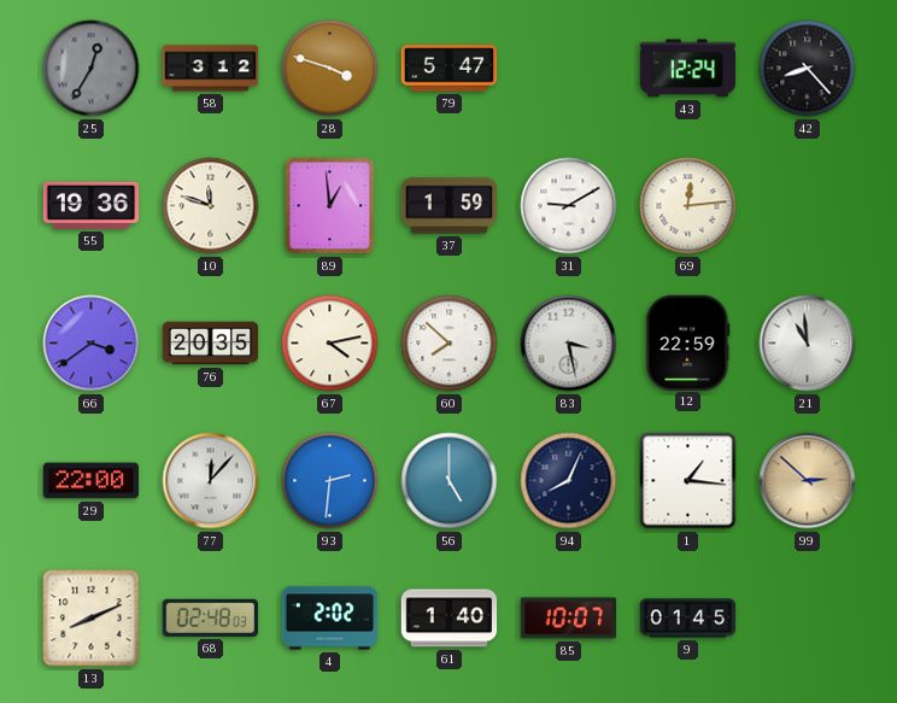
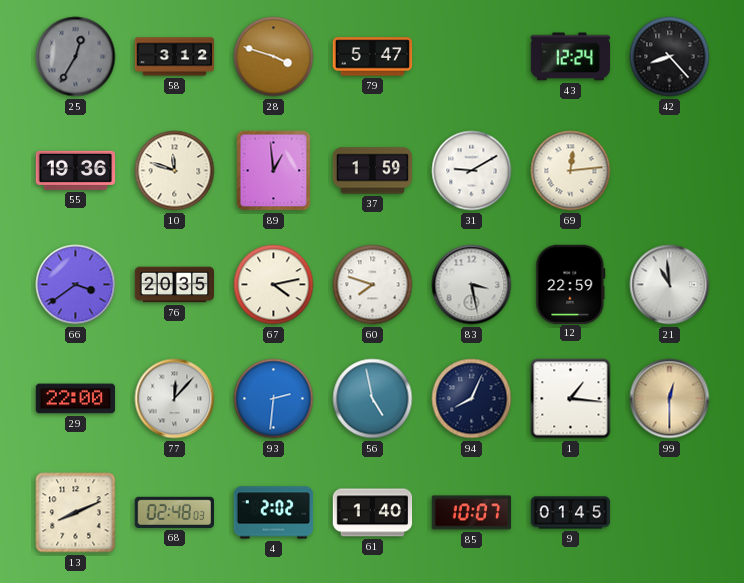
60: 7:52 -> 7:48
56: 5:00 -> 4:58
99: 2:52 -> 12:30
